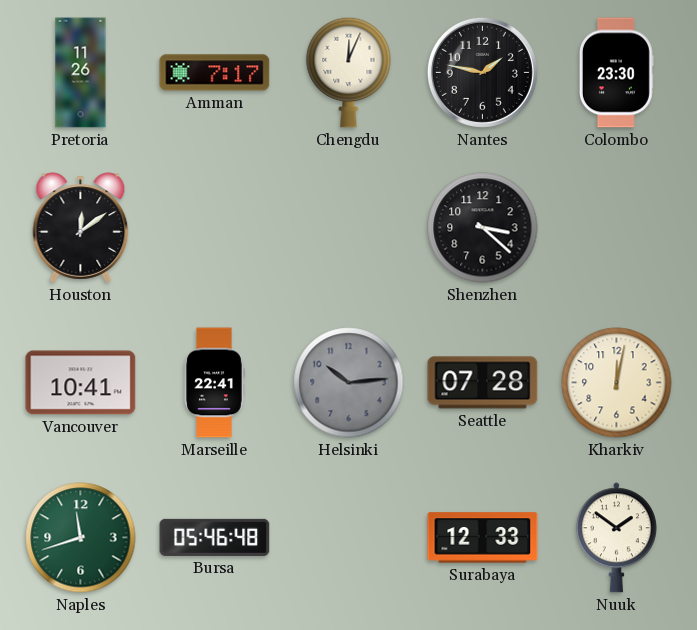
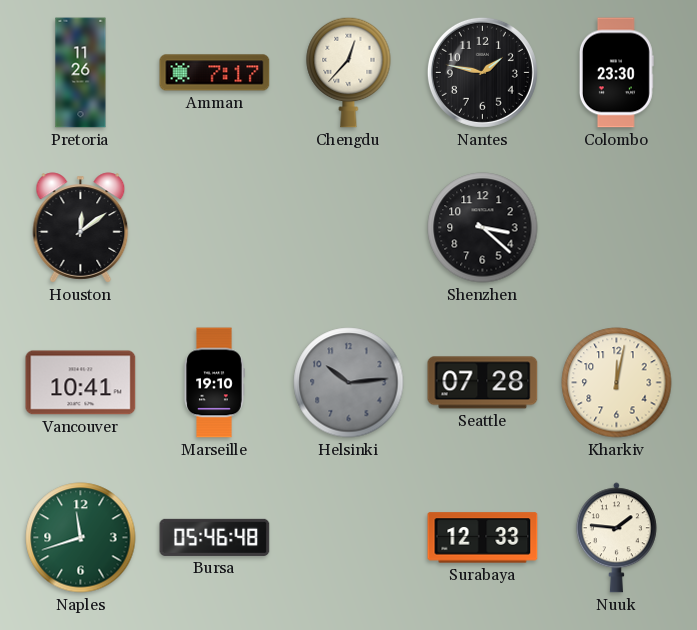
Chengdu: 12:04 -> 12:37
Marseille: 22:41 -> 19:10
Nuuk: 1:51 -> 1:46
